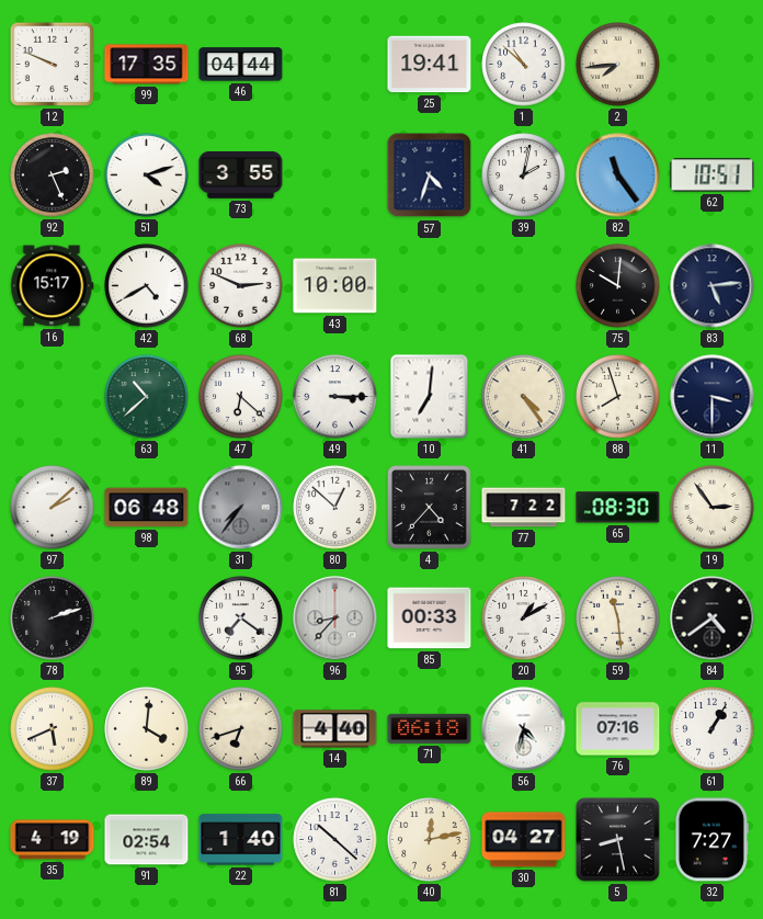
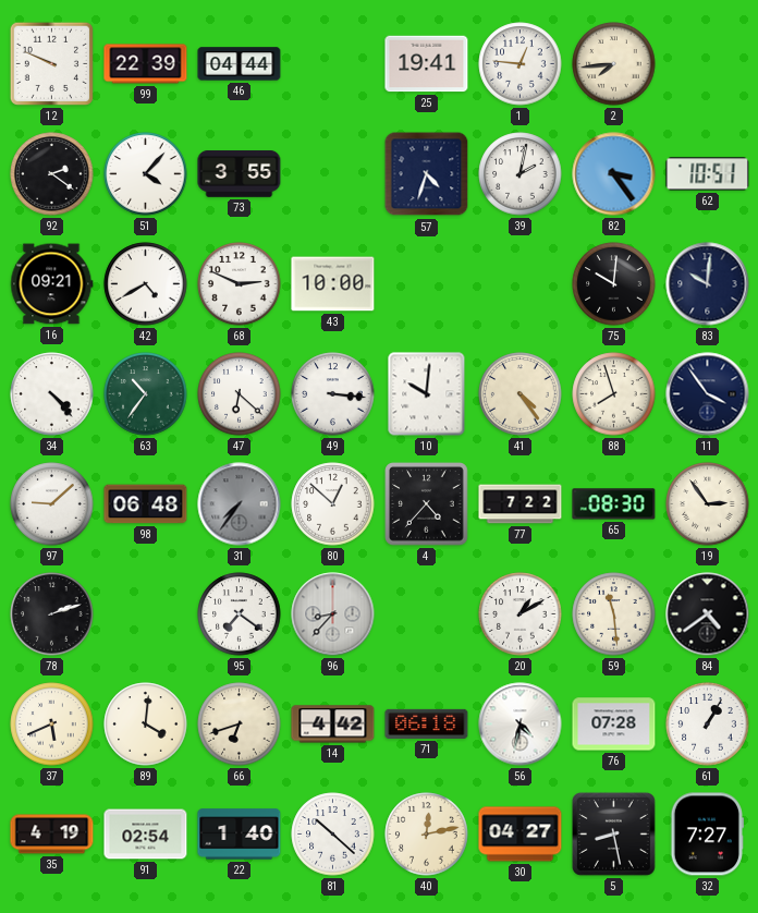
99: 17:35 -> 22:39
1: 10:52 -> 12:46
92: 2:26 -> 2:21
51: 4:12 -> 4:07
82: 11:24 -> 3:24
16: 15:17 -> 09:21
83: 5:14 -> 10:01
34: none -> 4:23
63: 10:38 -> 10:36
49: 3:15 -> 3:16
10: 7:01 -> 10:01
11: 3:30 -> 3:54
97: 2:08 -> 9:08
85: 00:33 -> none
14: 4:40 -> 4:42
76: 07:16 -> 07:28
